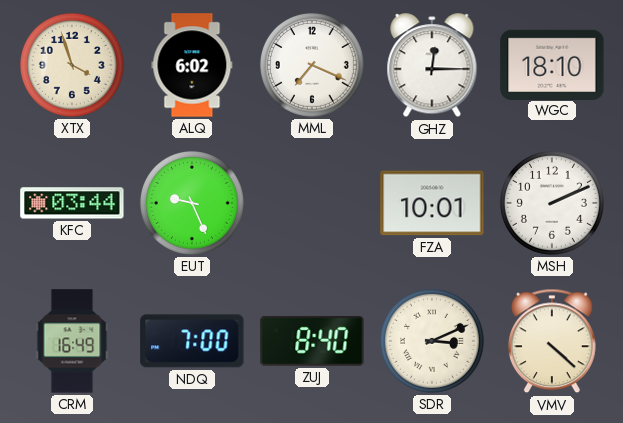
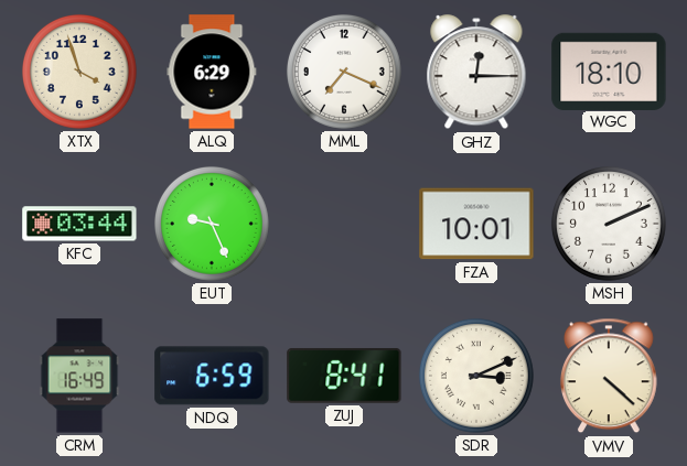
ALQ: 6:02 -> 6:29
NDQ: 7:00 -> 6:59
ZUJ: 8:40 -> 8:41
